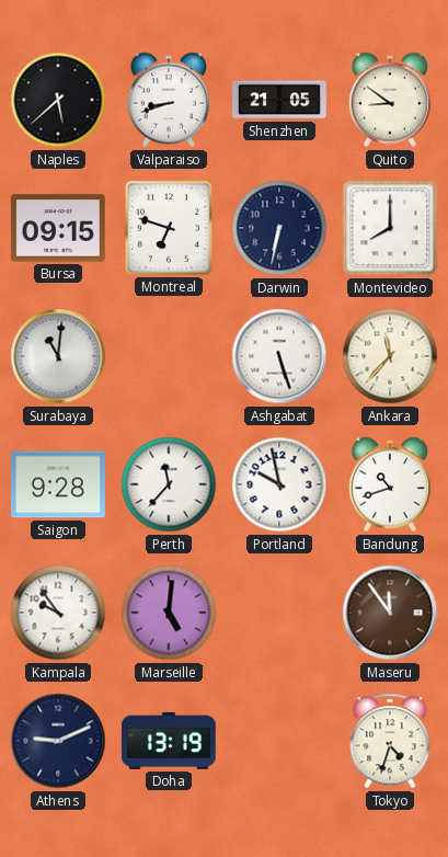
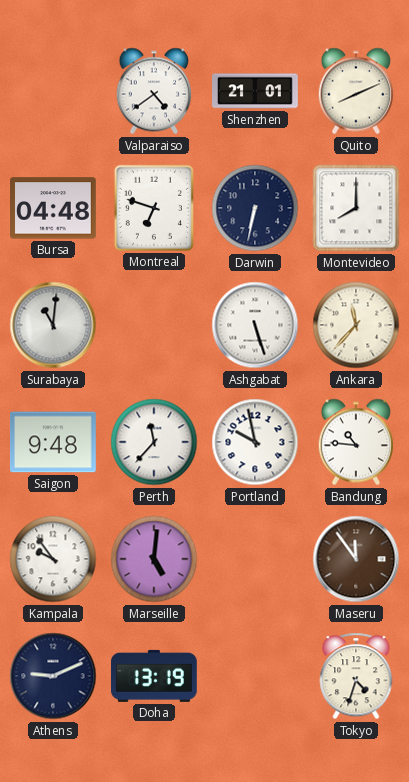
Naples: 5:38 -> none
Valparaiso: 8:42 -> 4:39
Shenzhen: 21:05 -> 21:01
Quito: 8:51 -> 8:11
Bursa: 09:15 -> 04:48
Saigon: 9:28 -> 9:48
Bandung: 10:42 -> 10:46
